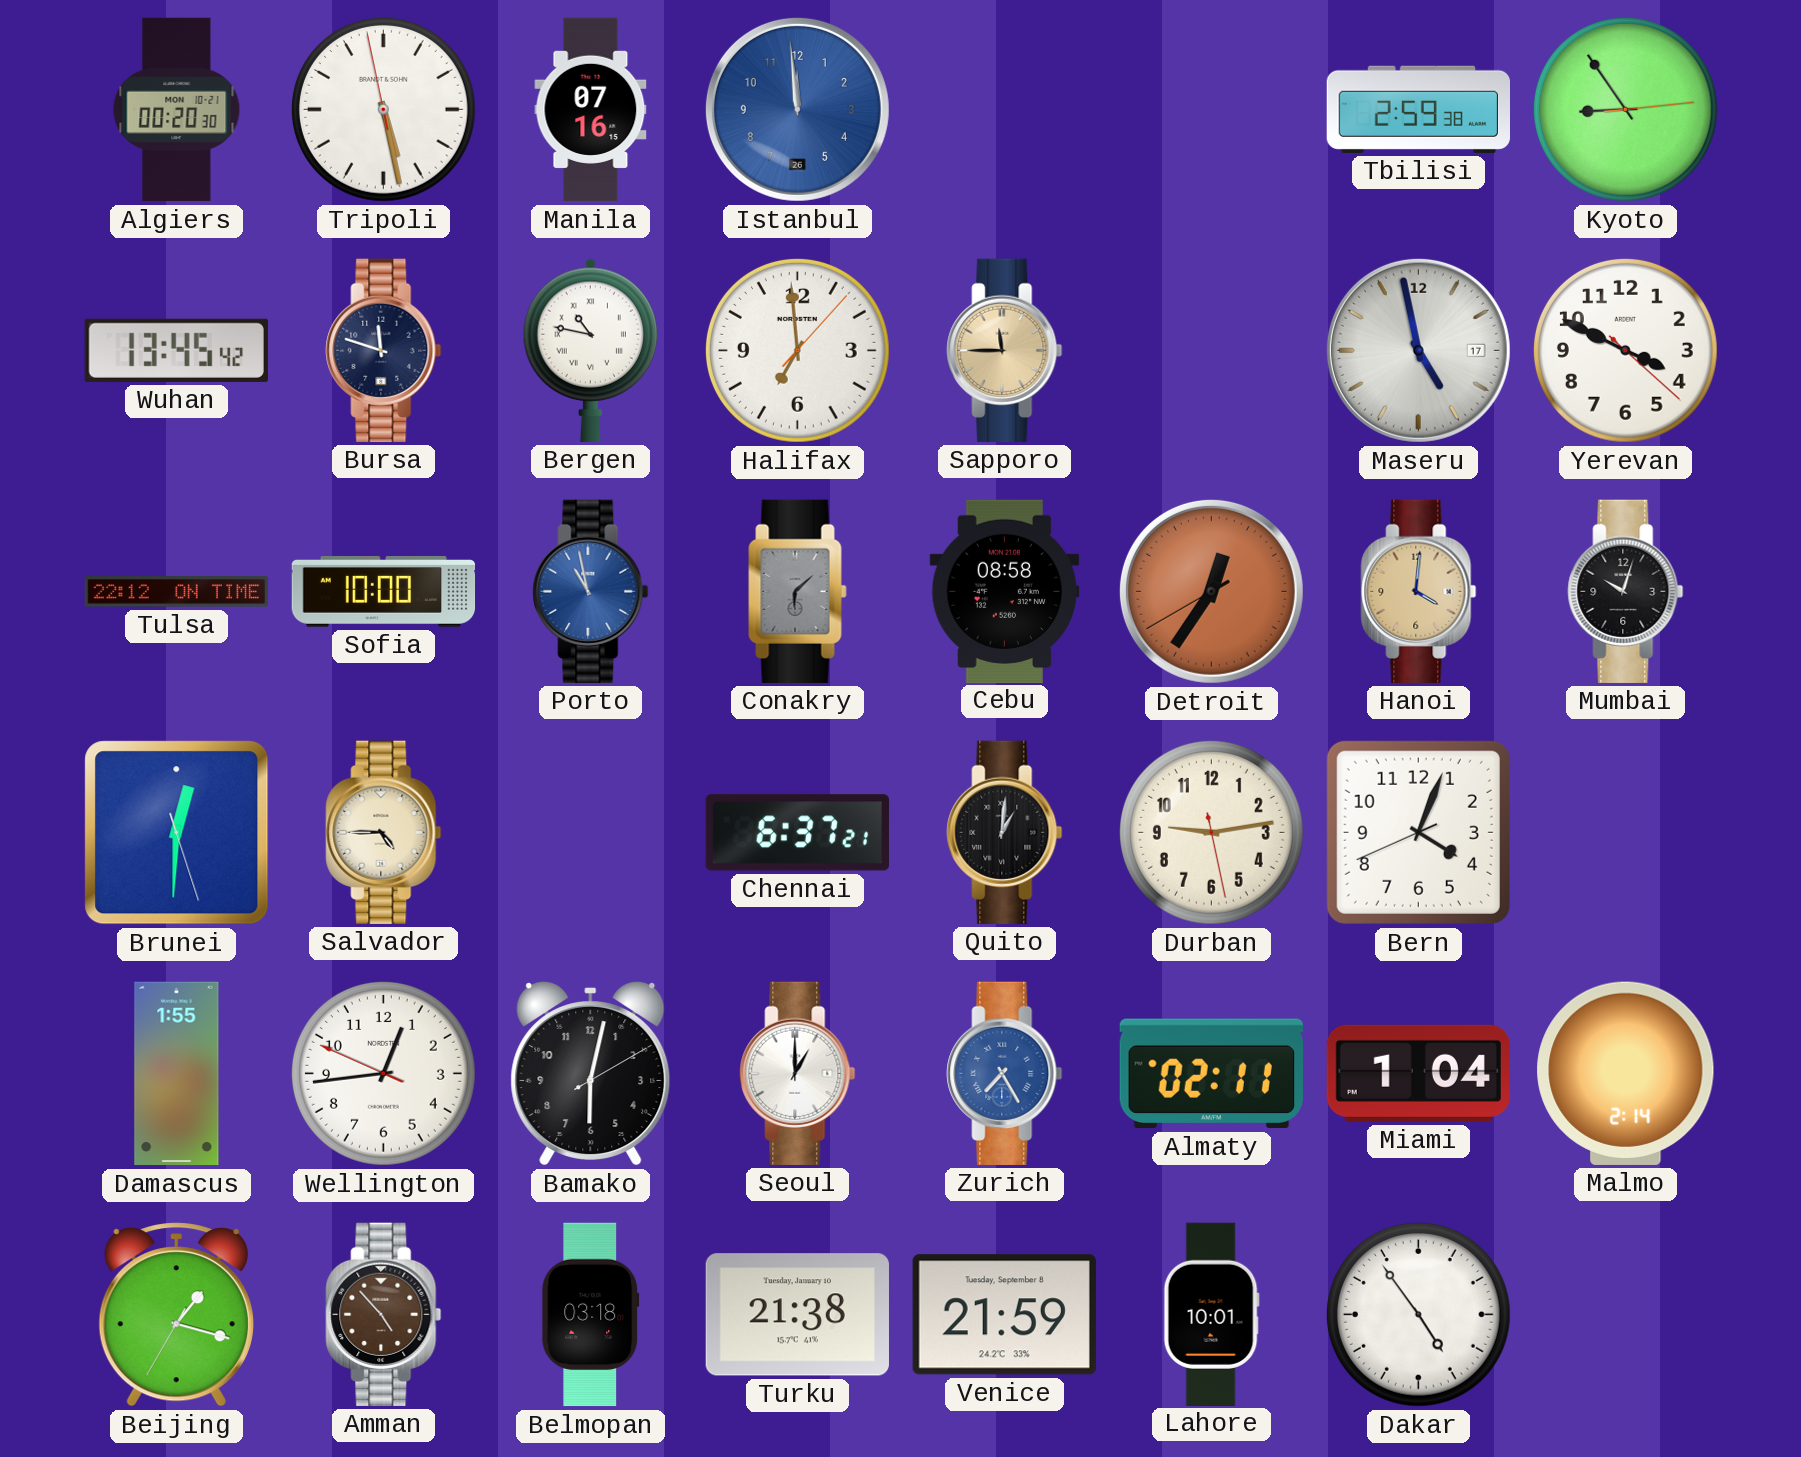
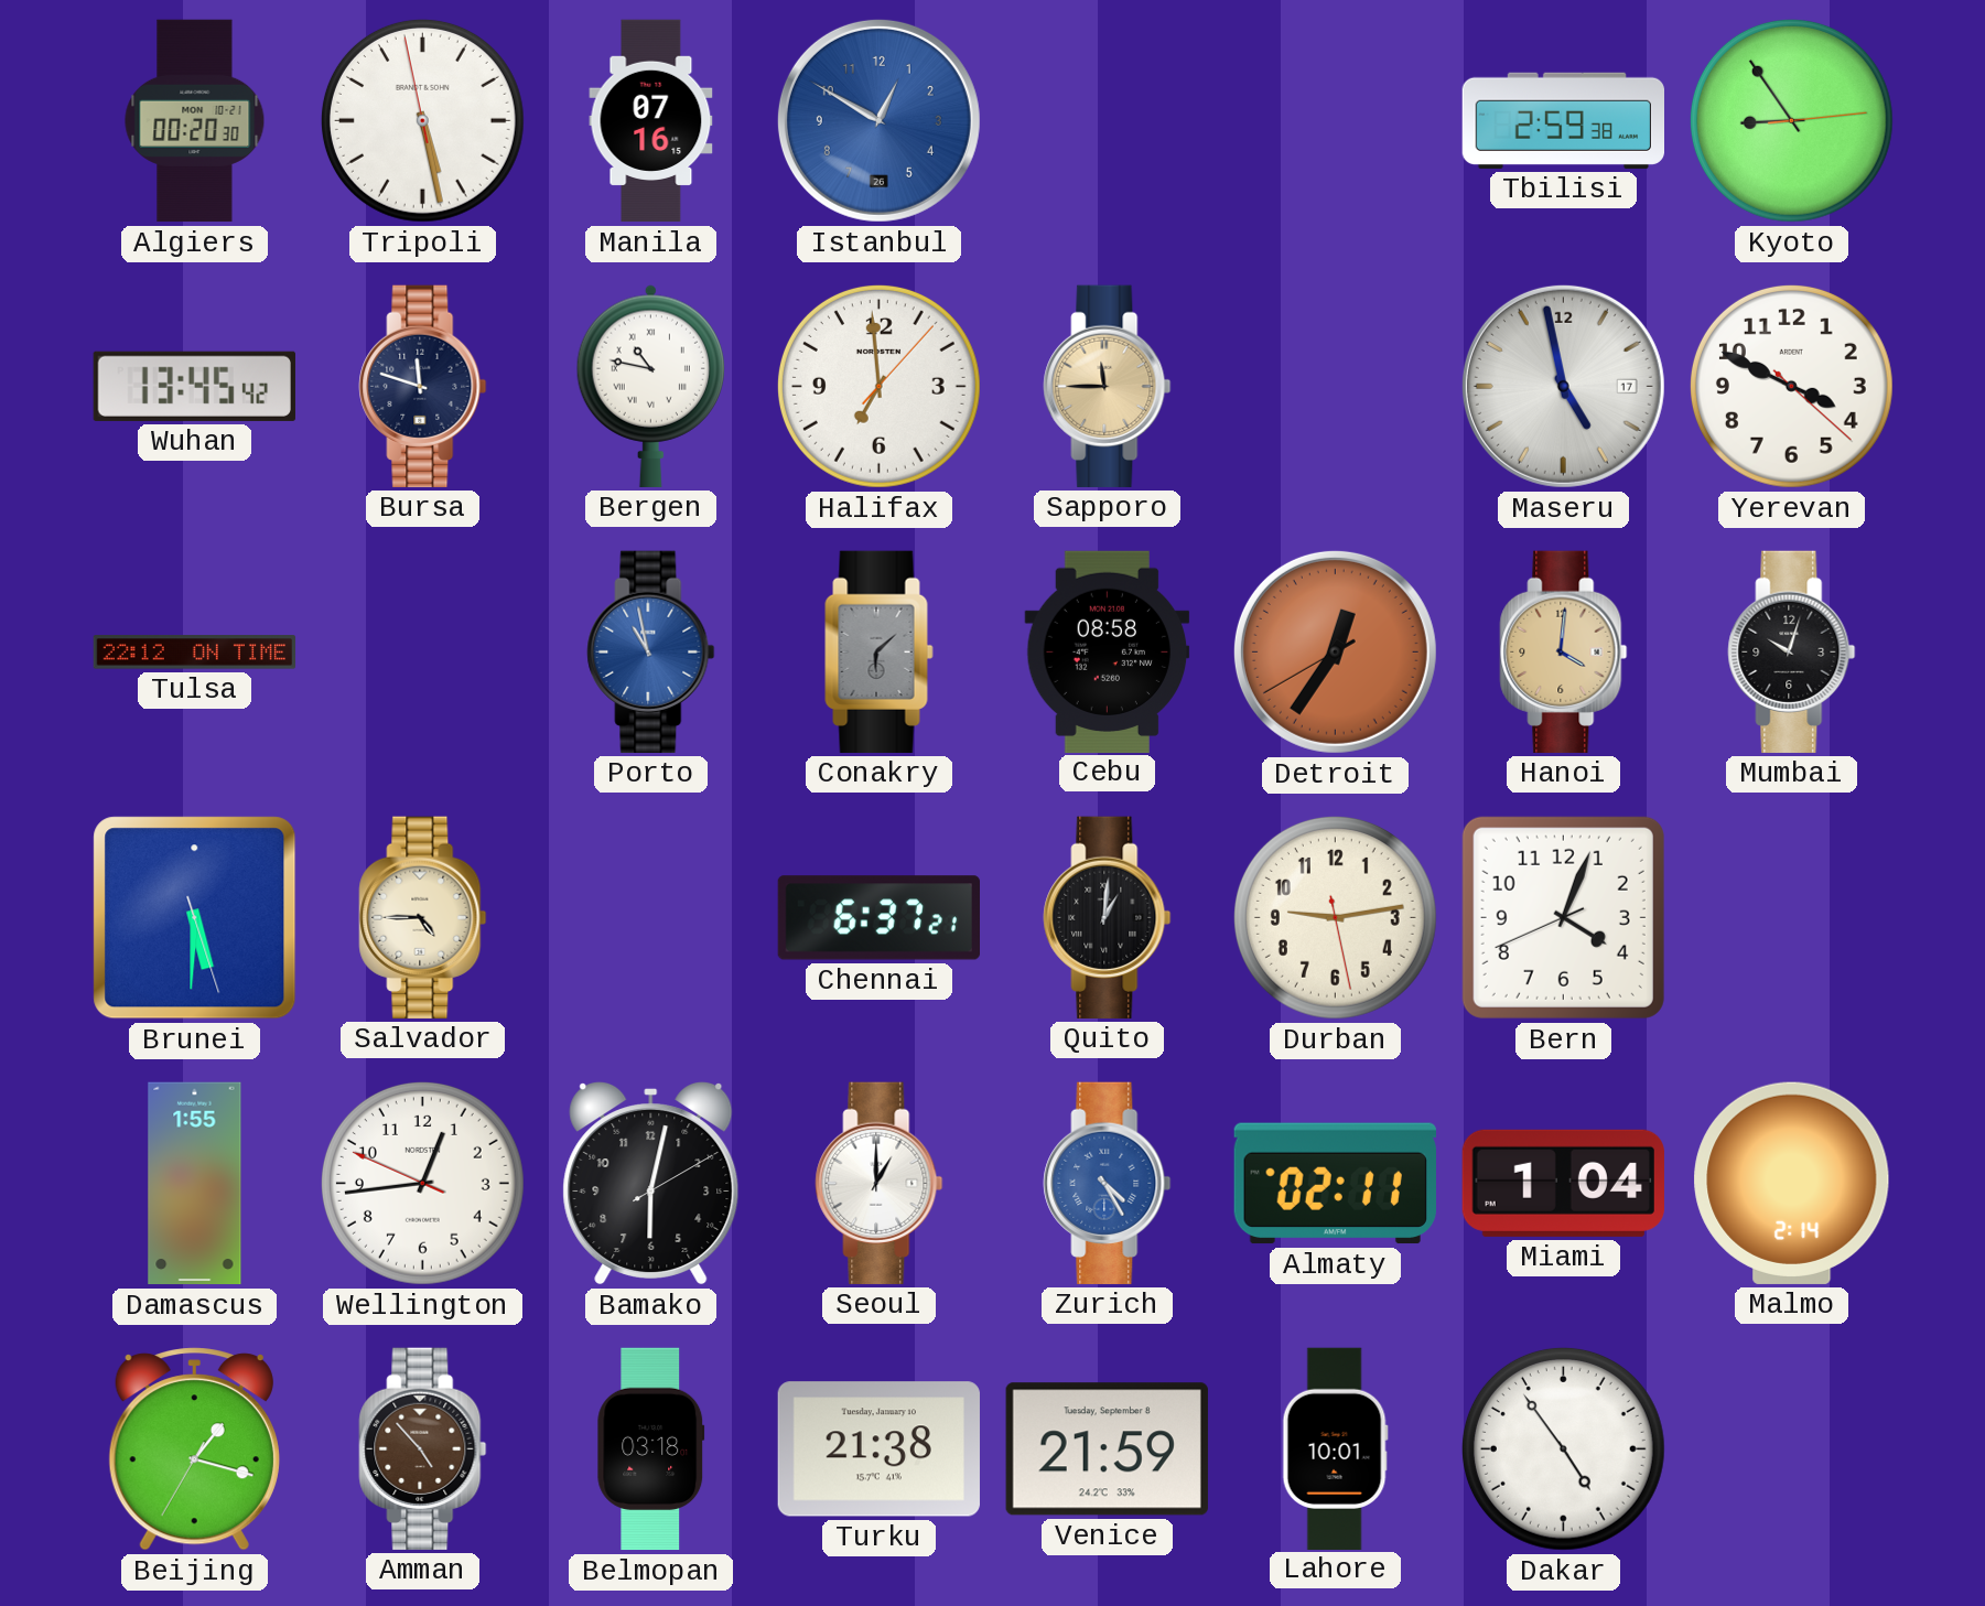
Istanbul: 11:59 -> 12:50
Sofia: 10:00 -> none
Brunei: 12:30 -> 5:30
Zurich: 7:25 -> 4:25
